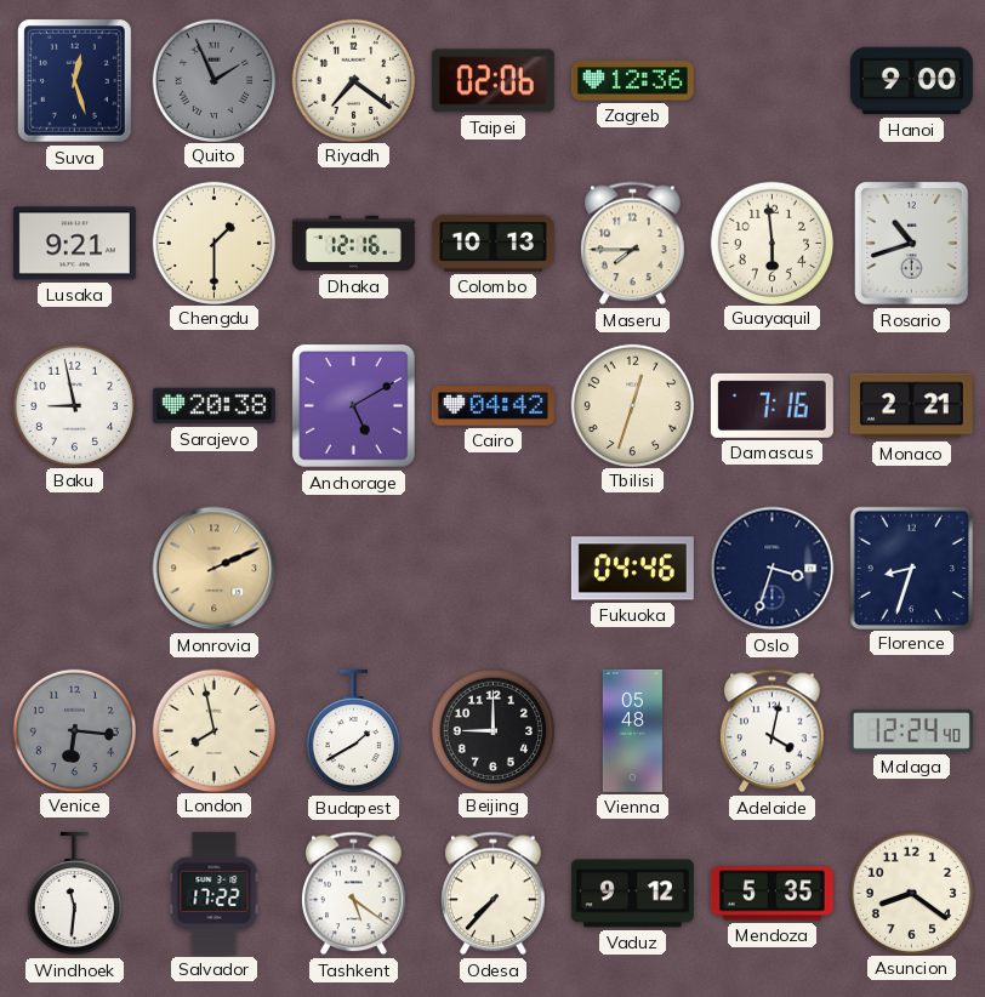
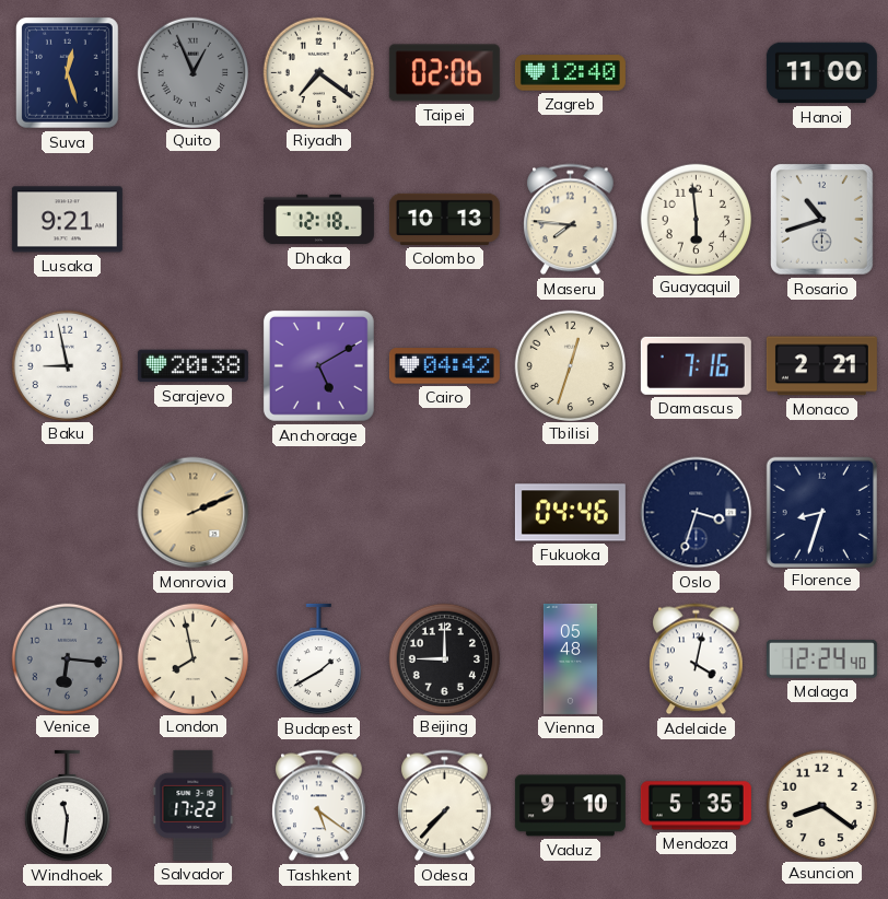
Quito: 1:56 -> 12:56
Zagreb: 12:36 -> 12:40
Hanoi: 9:00 -> 11:00
Chengdu: 1:30 -> none
Dhaka: 12:16 -> 12:18
Maseru: 7:45 -> 7:46
Vaduz: 9:12 -> 9:10
